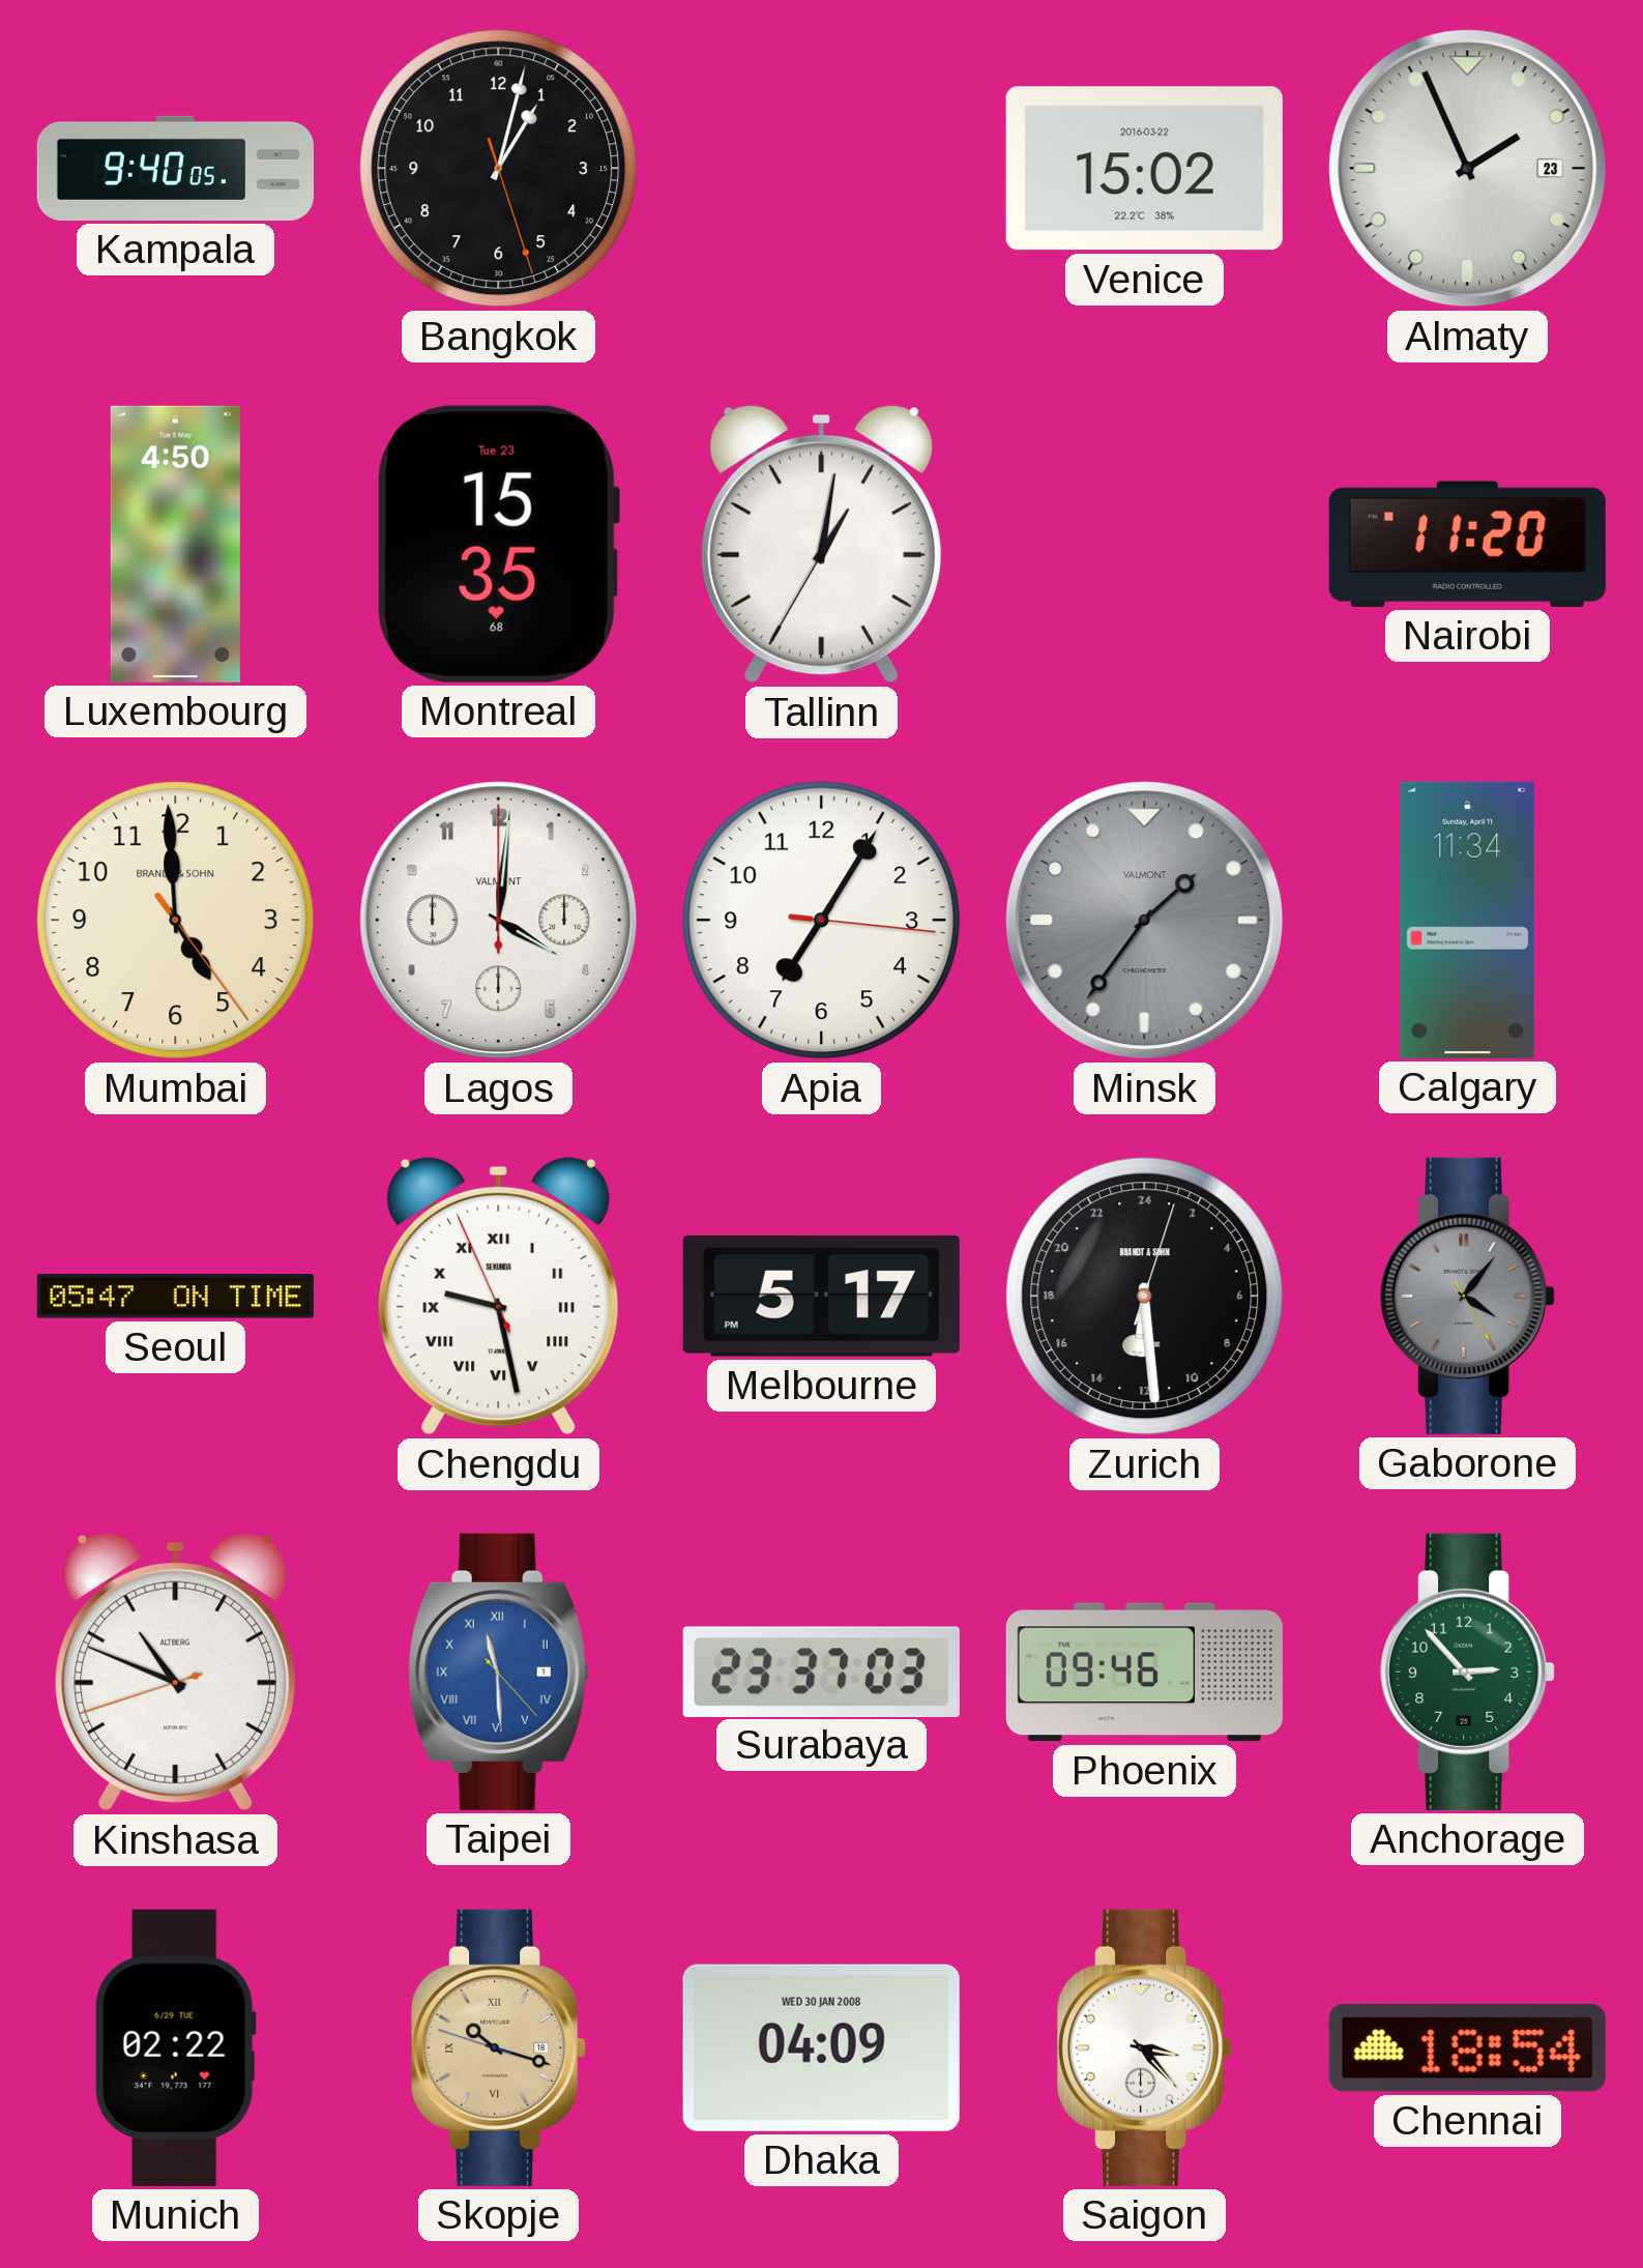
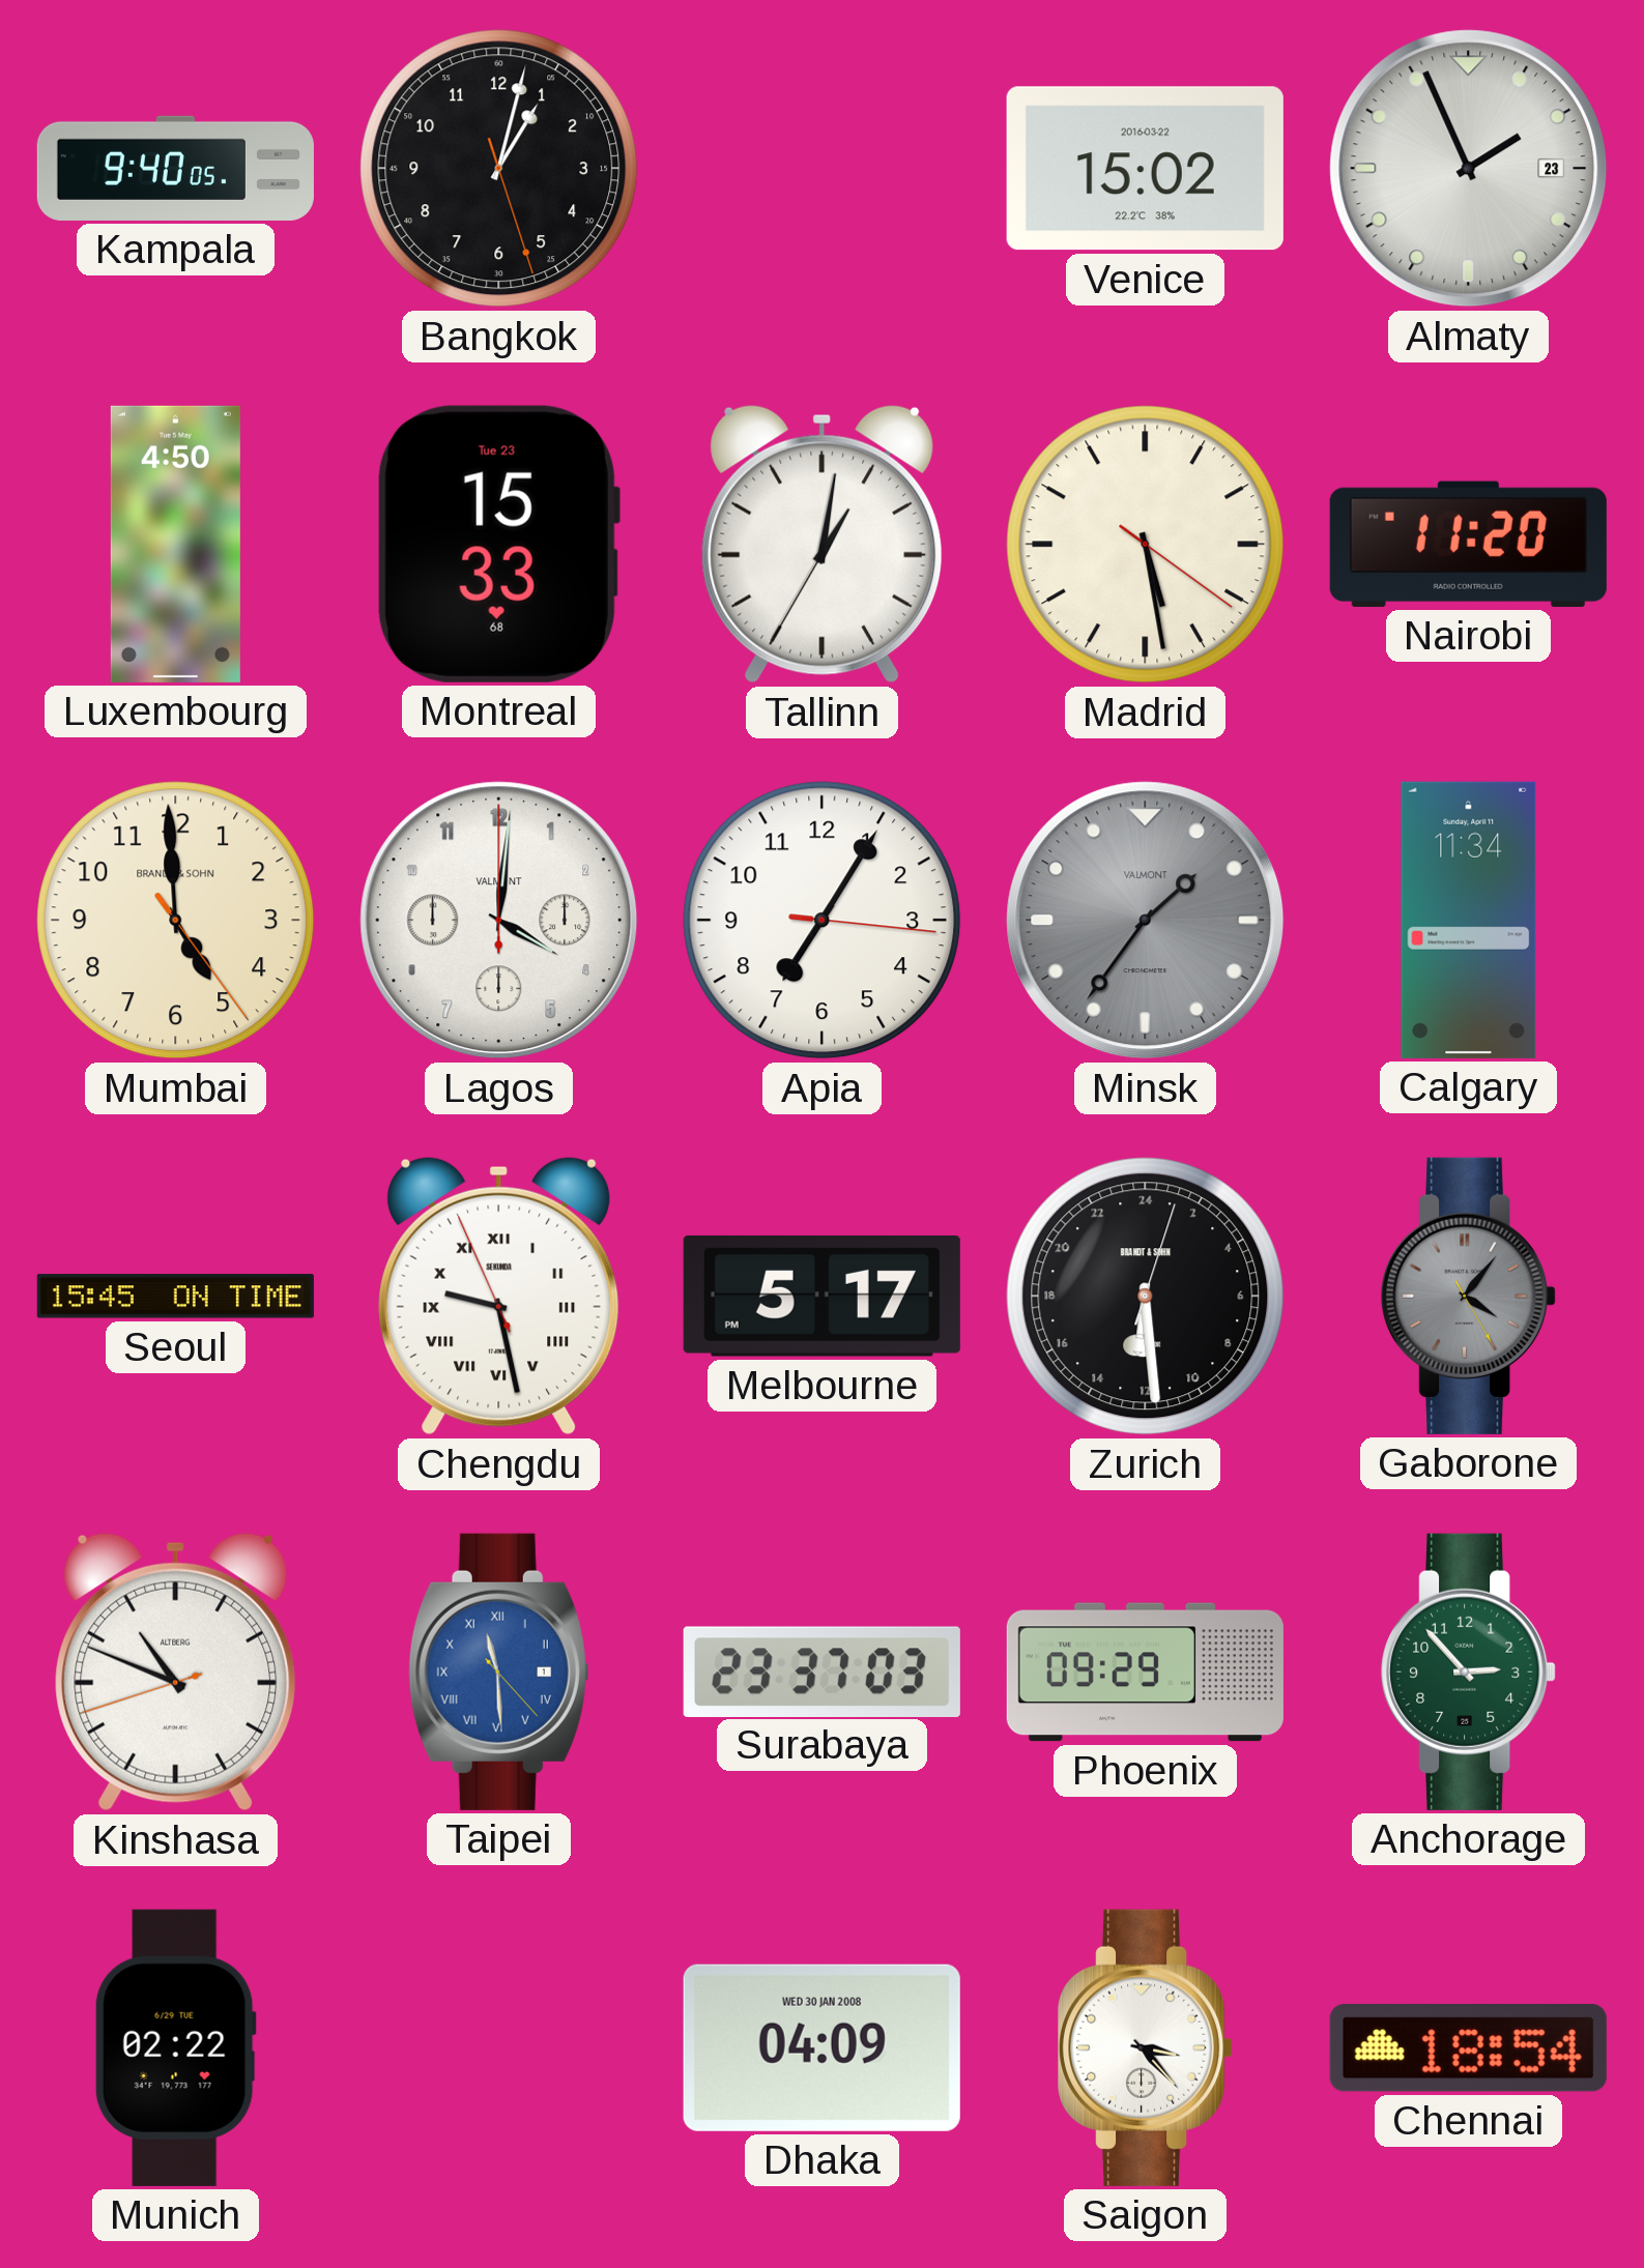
Montreal: 15:35 -> 15:33
Madrid: none -> 5:28
Seoul: 05:47 -> 15:45
Phoenix: 09:46 -> 09:29
Skopje: 10:17 -> none
